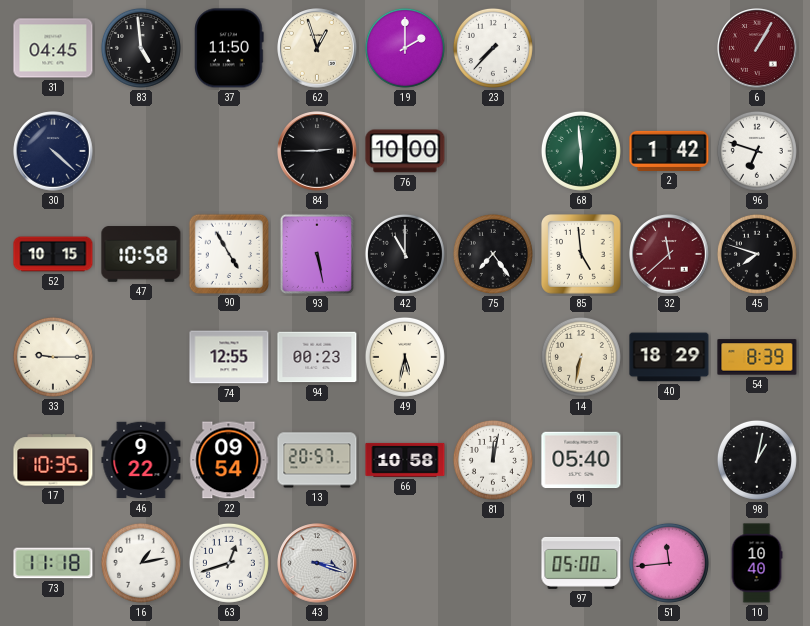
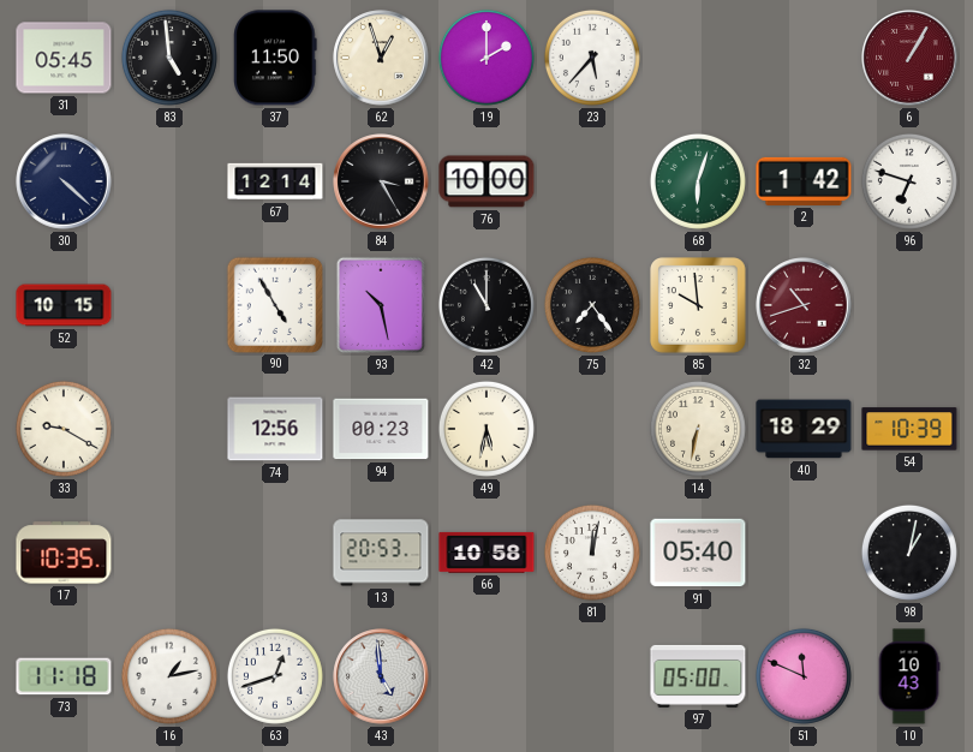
31: 04:45 -> 05:45
23: 7:37 -> 5:37
67: none -> 12:14
84: 2:45 -> 3:25
68: 5:59 -> 6:03
47: 10:58 -> none
93: 5:28 -> 10:28
85: 4:59 -> 9:59
32: 11:38 -> 10:42
45: 7:48 -> none
33: 9:15 -> 9:20
74: 12:55 -> 12:56
54: 8:39 -> 10:39
46: 9:22 -> none
22: 09:54 -> none
13: 20:57 -> 20:53
43: 3:18 -> 4:59
51: 11:44 -> 11:49
10: 10:40 -> 10:43
